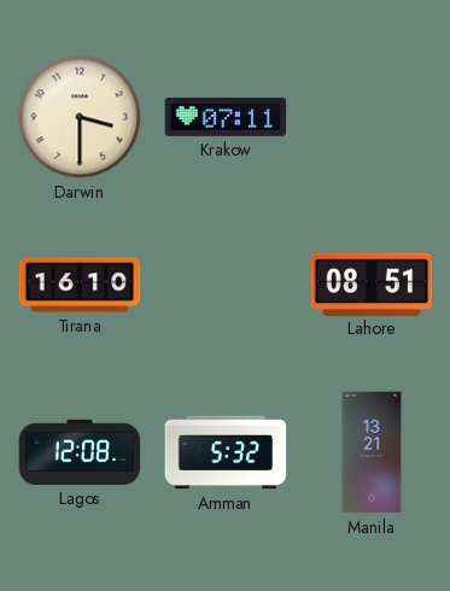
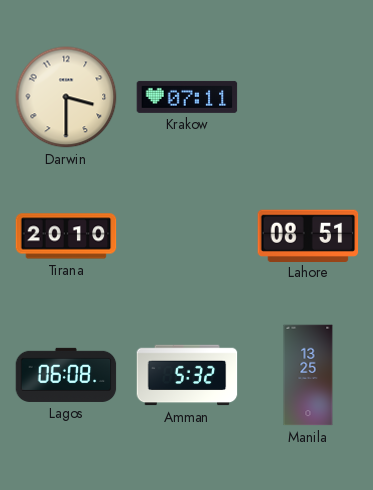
Tirana: 16:10 -> 20:10
Lagos: 12:08 -> 06:08
Manila: 13:21 -> 13:25
